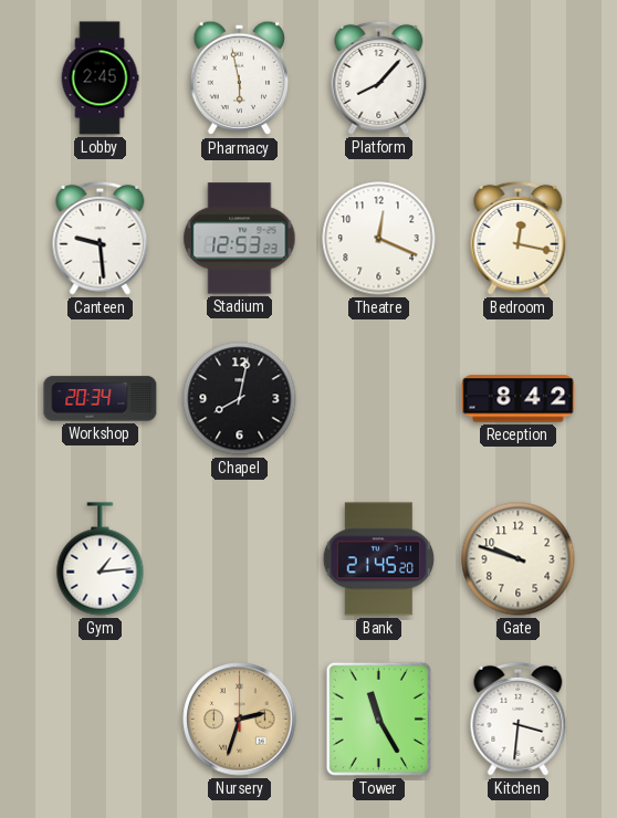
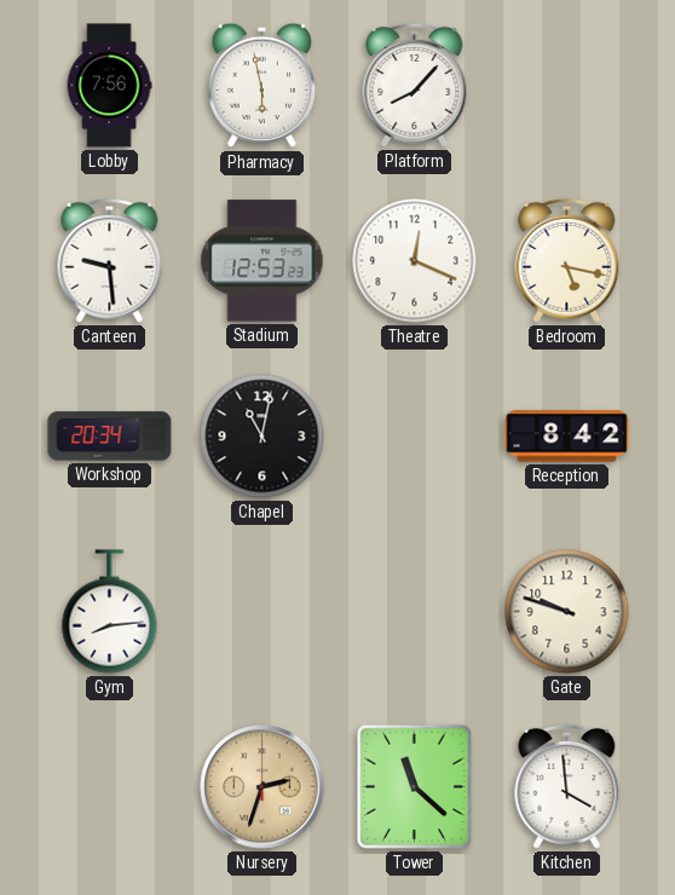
Lobby: 2:45 -> 7:56
Bedroom: 12:17 -> 5:17
Chapel: 8:02 -> 11:02
Gym: 1:14 -> 8:14
Bank: 21:45 -> none
Tower: 11:25 -> 11:22
Kitchen: 3:31 -> 3:59
